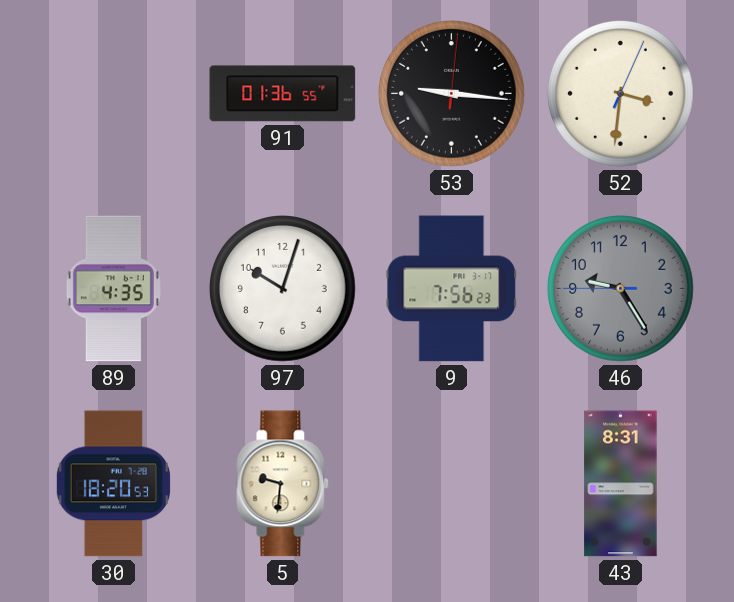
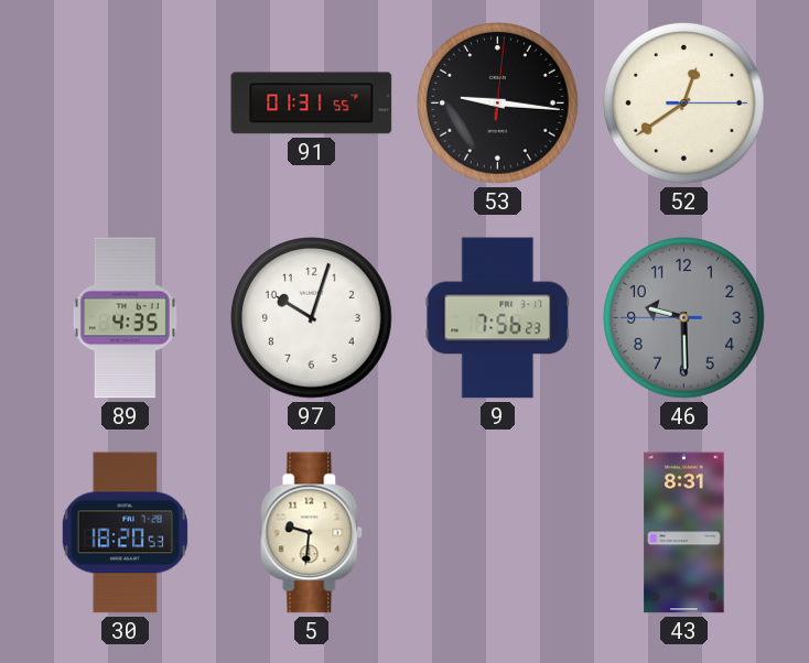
91: 01:36 -> 01:31
52: 3:31 -> 12:39
46: 9:24 -> 9:29
